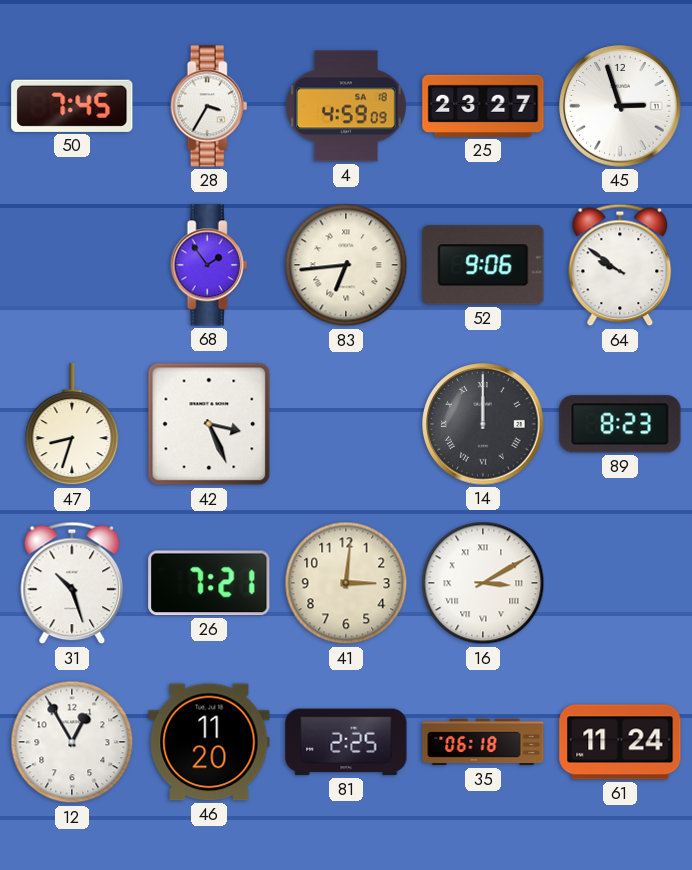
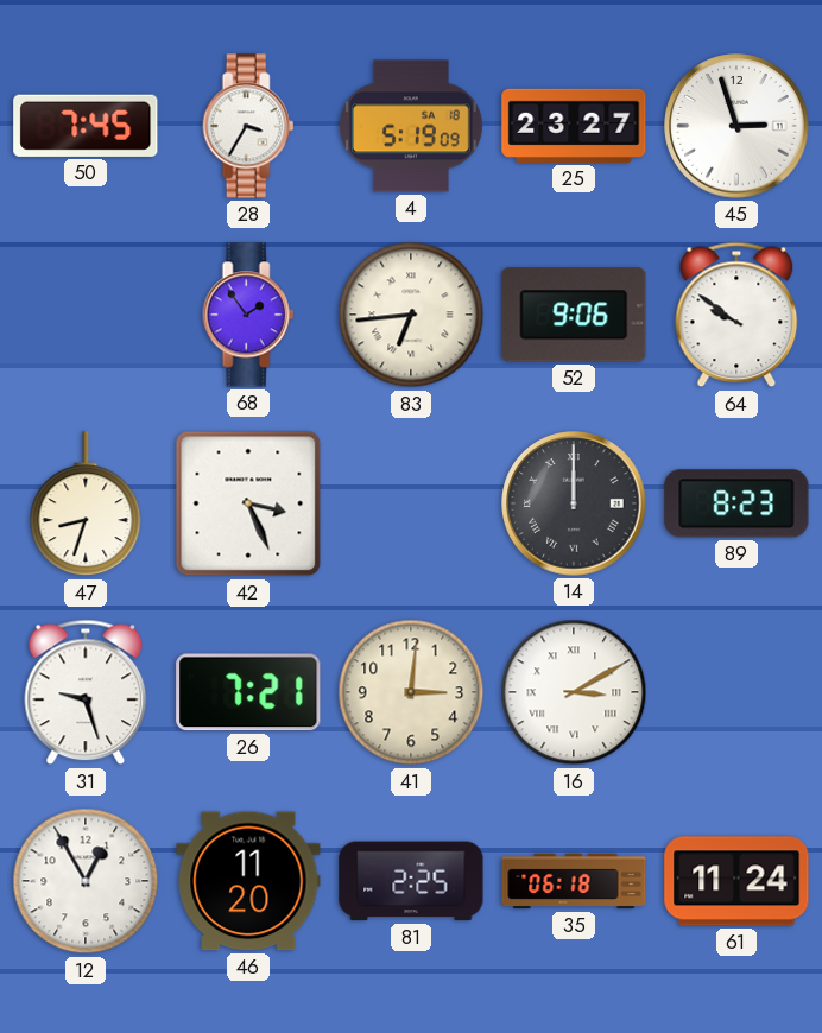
4: 4:59 -> 5:19
31: 10:27 -> 9:27
